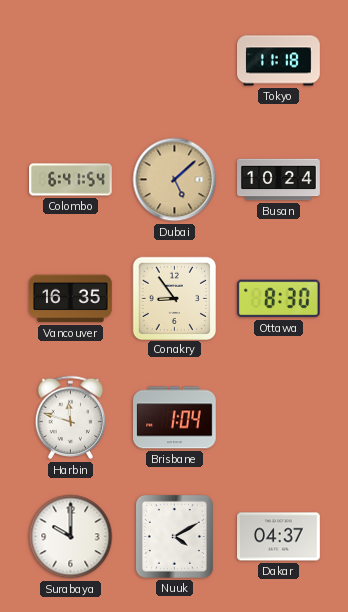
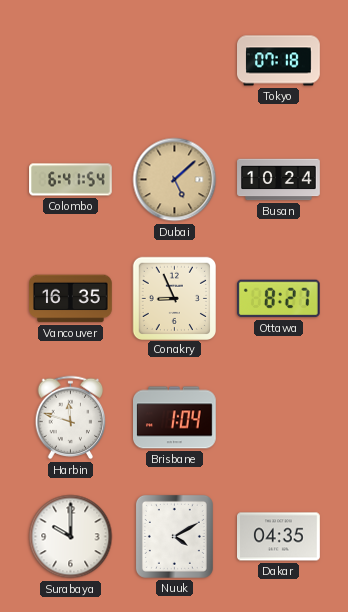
Tokyo: 11:18 -> 07:18
Conakry: 8:54 -> 8:56
Ottawa: 8:30 -> 8:27
Dakar: 04:37 -> 04:35
